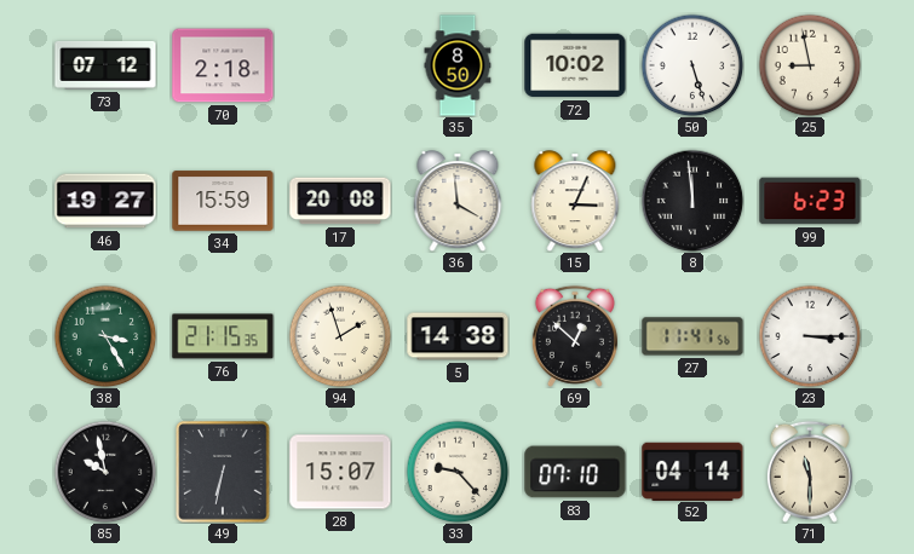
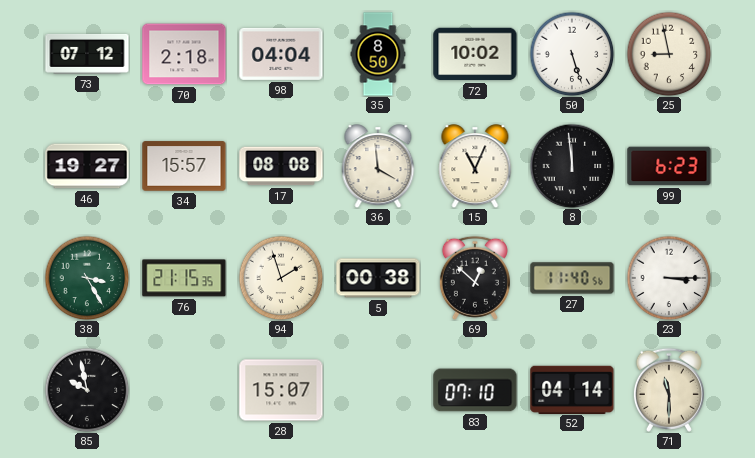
98: none -> 04:04
34: 15:59 -> 15:57
17: 20:08 -> 08:08
15: 3:04 -> 11:04
5: 14:38 -> 00:38
27: 11:41 -> 11:40
49: 6:32 -> none
33: 9:23 -> none
